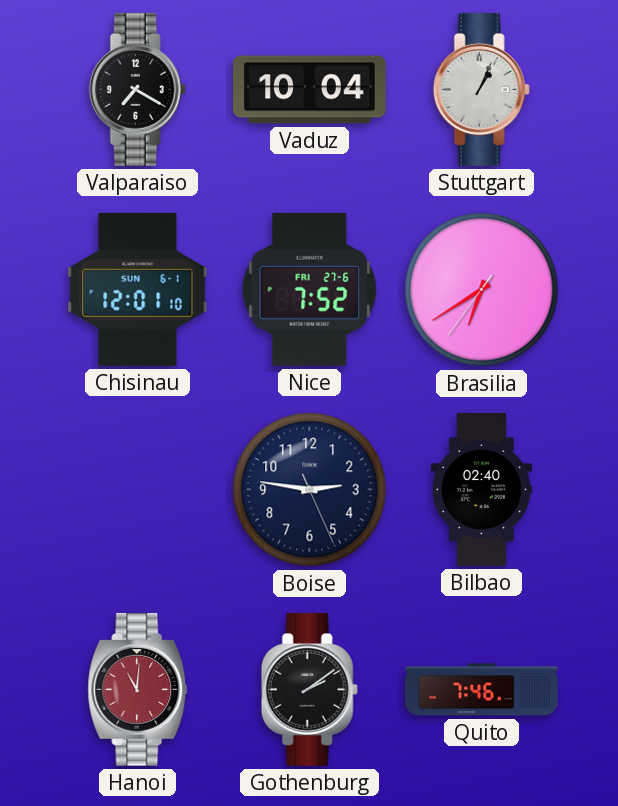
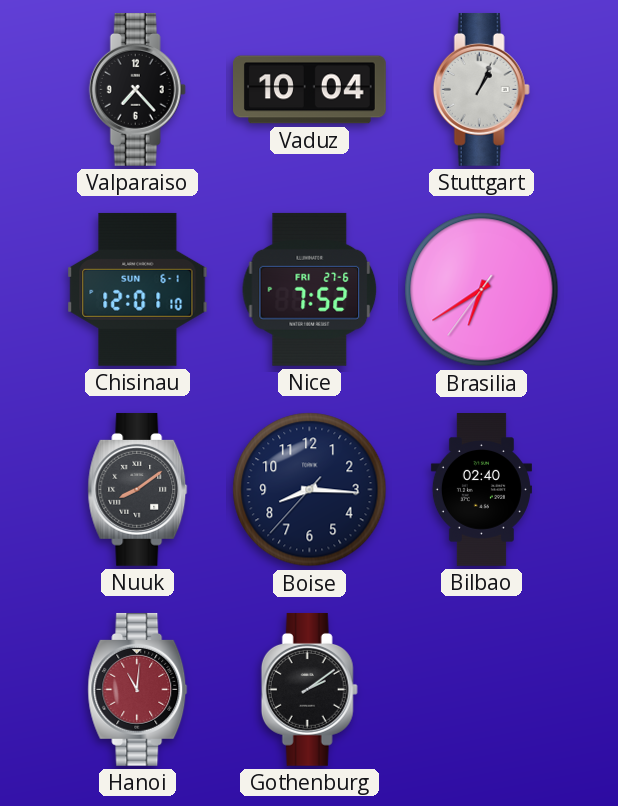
Valparaiso: 7:20 -> 7:23
Nuuk: none -> 8:09
Boise: 2:46 -> 8:15
Quito: 7:46 -> none
